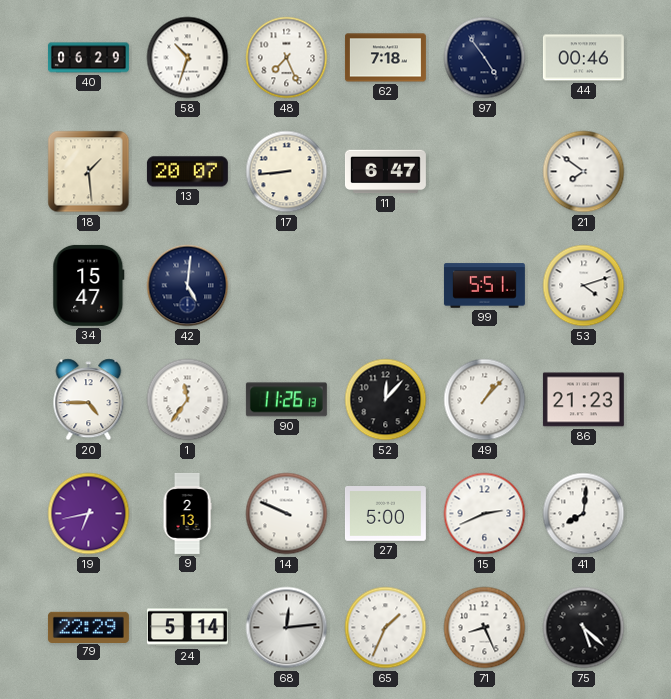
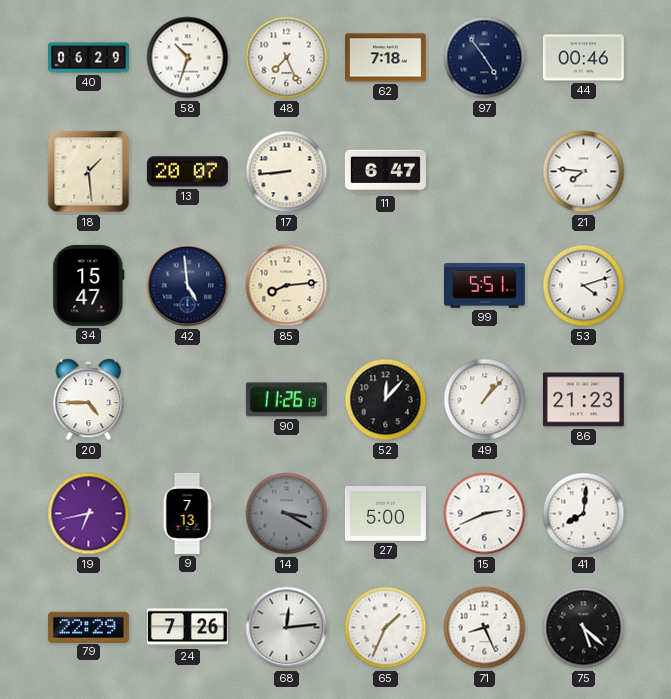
21: 7:51 -> 7:46
42: 5:01 -> 4:59
85: none -> 8:14
1: 11:36 -> none
9: 2:13 -> 7:13
14: 9:49 -> 3:20
14 dial: white -> grey
24: 5:14 -> 7:26
